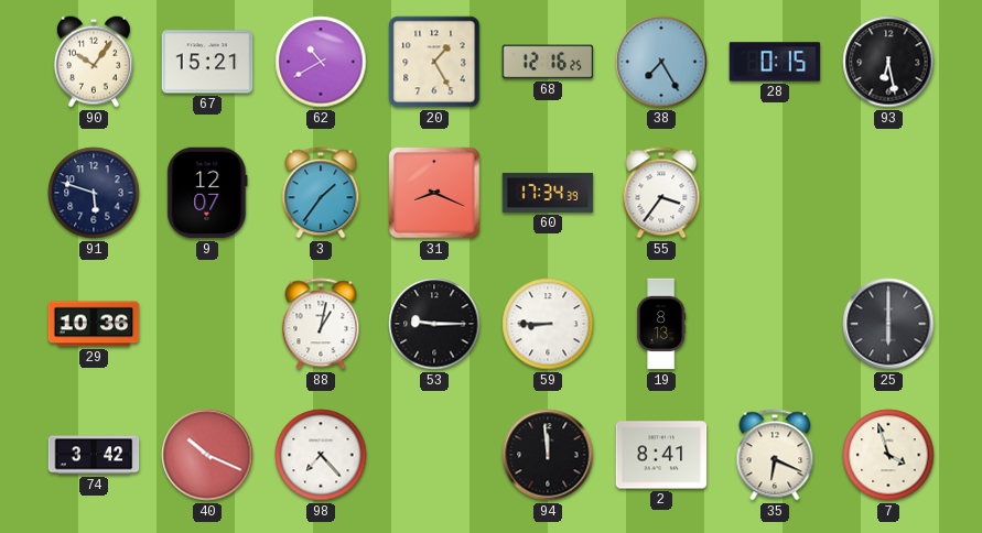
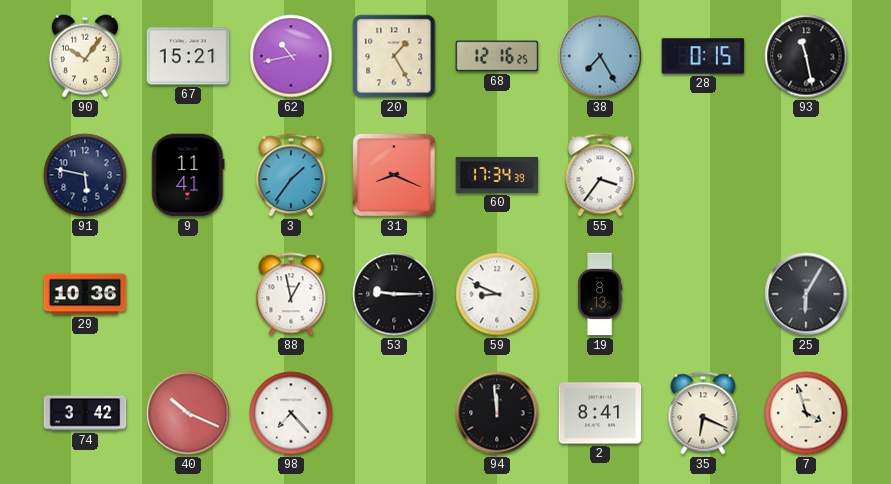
62: 10:40 -> 10:43
93: 6:28 -> 11:28
91: 5:48 -> 5:47
9: 12:07 -> 11:41
88: 1:02 -> 12:58
59: 8:45 -> 8:49
25: 6:00 -> 6:05
